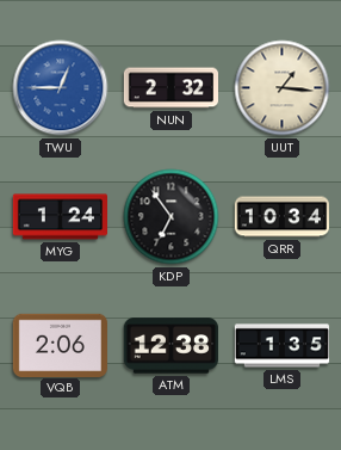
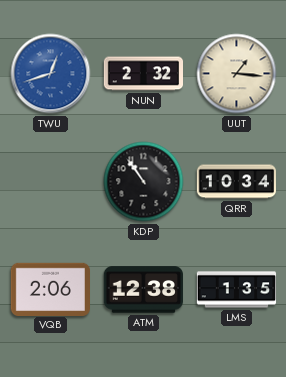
TWU: 12:45 -> 12:42
MYG: 1:24 -> none
KDP: 6:54 -> 10:54
